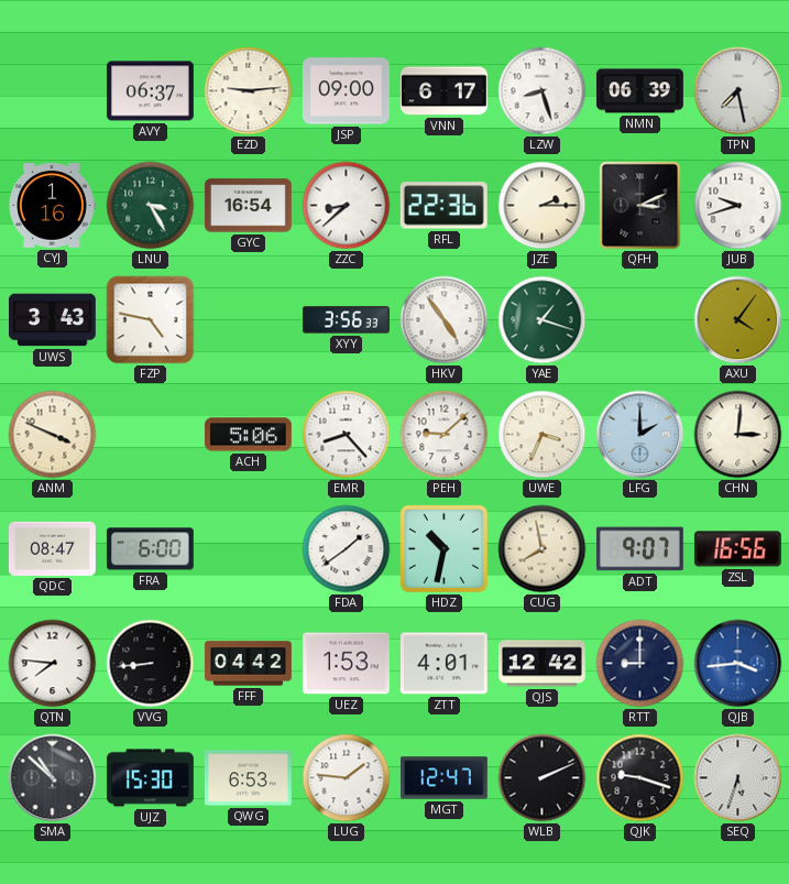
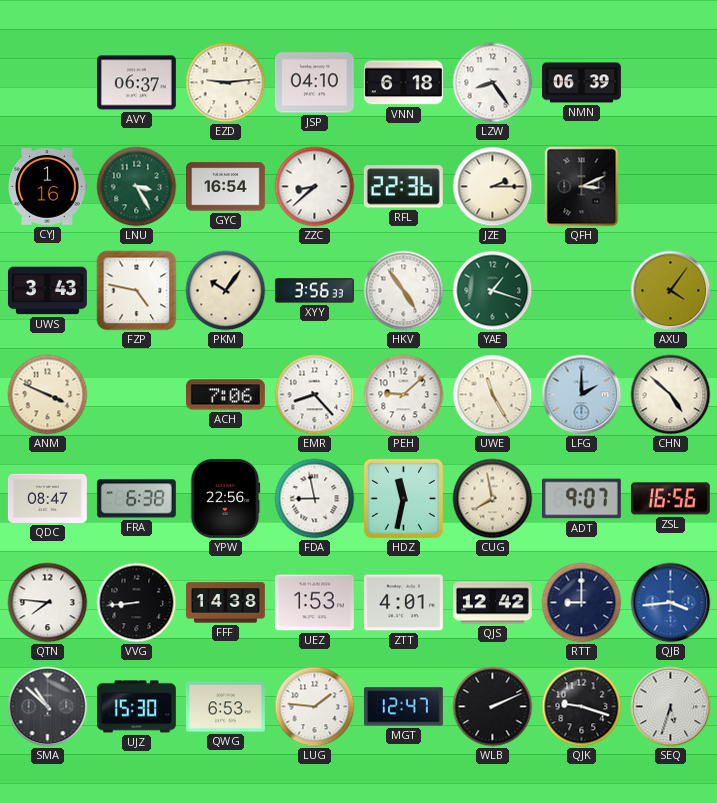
JSP: 09:00 -> 04:10
VNN: 6:17 -> 6:18
LZW: 8:27 -> 8:24
TPN: 7:28 -> none
JUB: 9:42 -> none
PKM: none -> 10:06
ACH: 5:06 -> 7:06
UWE: 3:34 -> 11:25
CHN: 3:01 -> 4:52
FRA: 6:00 -> 6:38
YPW: none -> 22:56
FDA: 1:39 -> 8:58
HDZ: 10:32 -> 11:32
FFF: 04:42 -> 14:38
